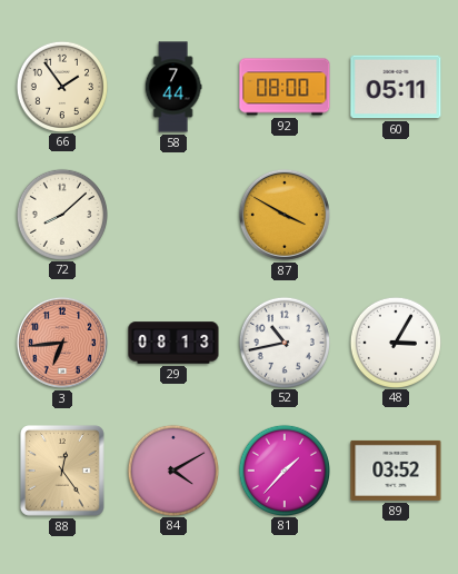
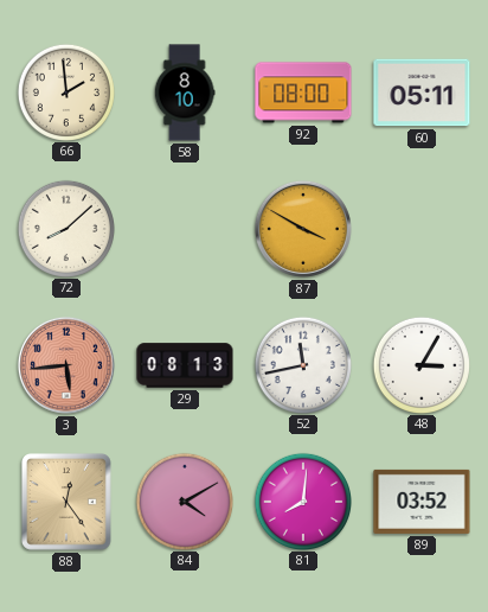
66: 1:54 -> 1:59
58: 7:44 -> 8:10
3: 6:44 -> 5:44
52: 10:43 -> 11:43
81: 1:37 -> 8:01
